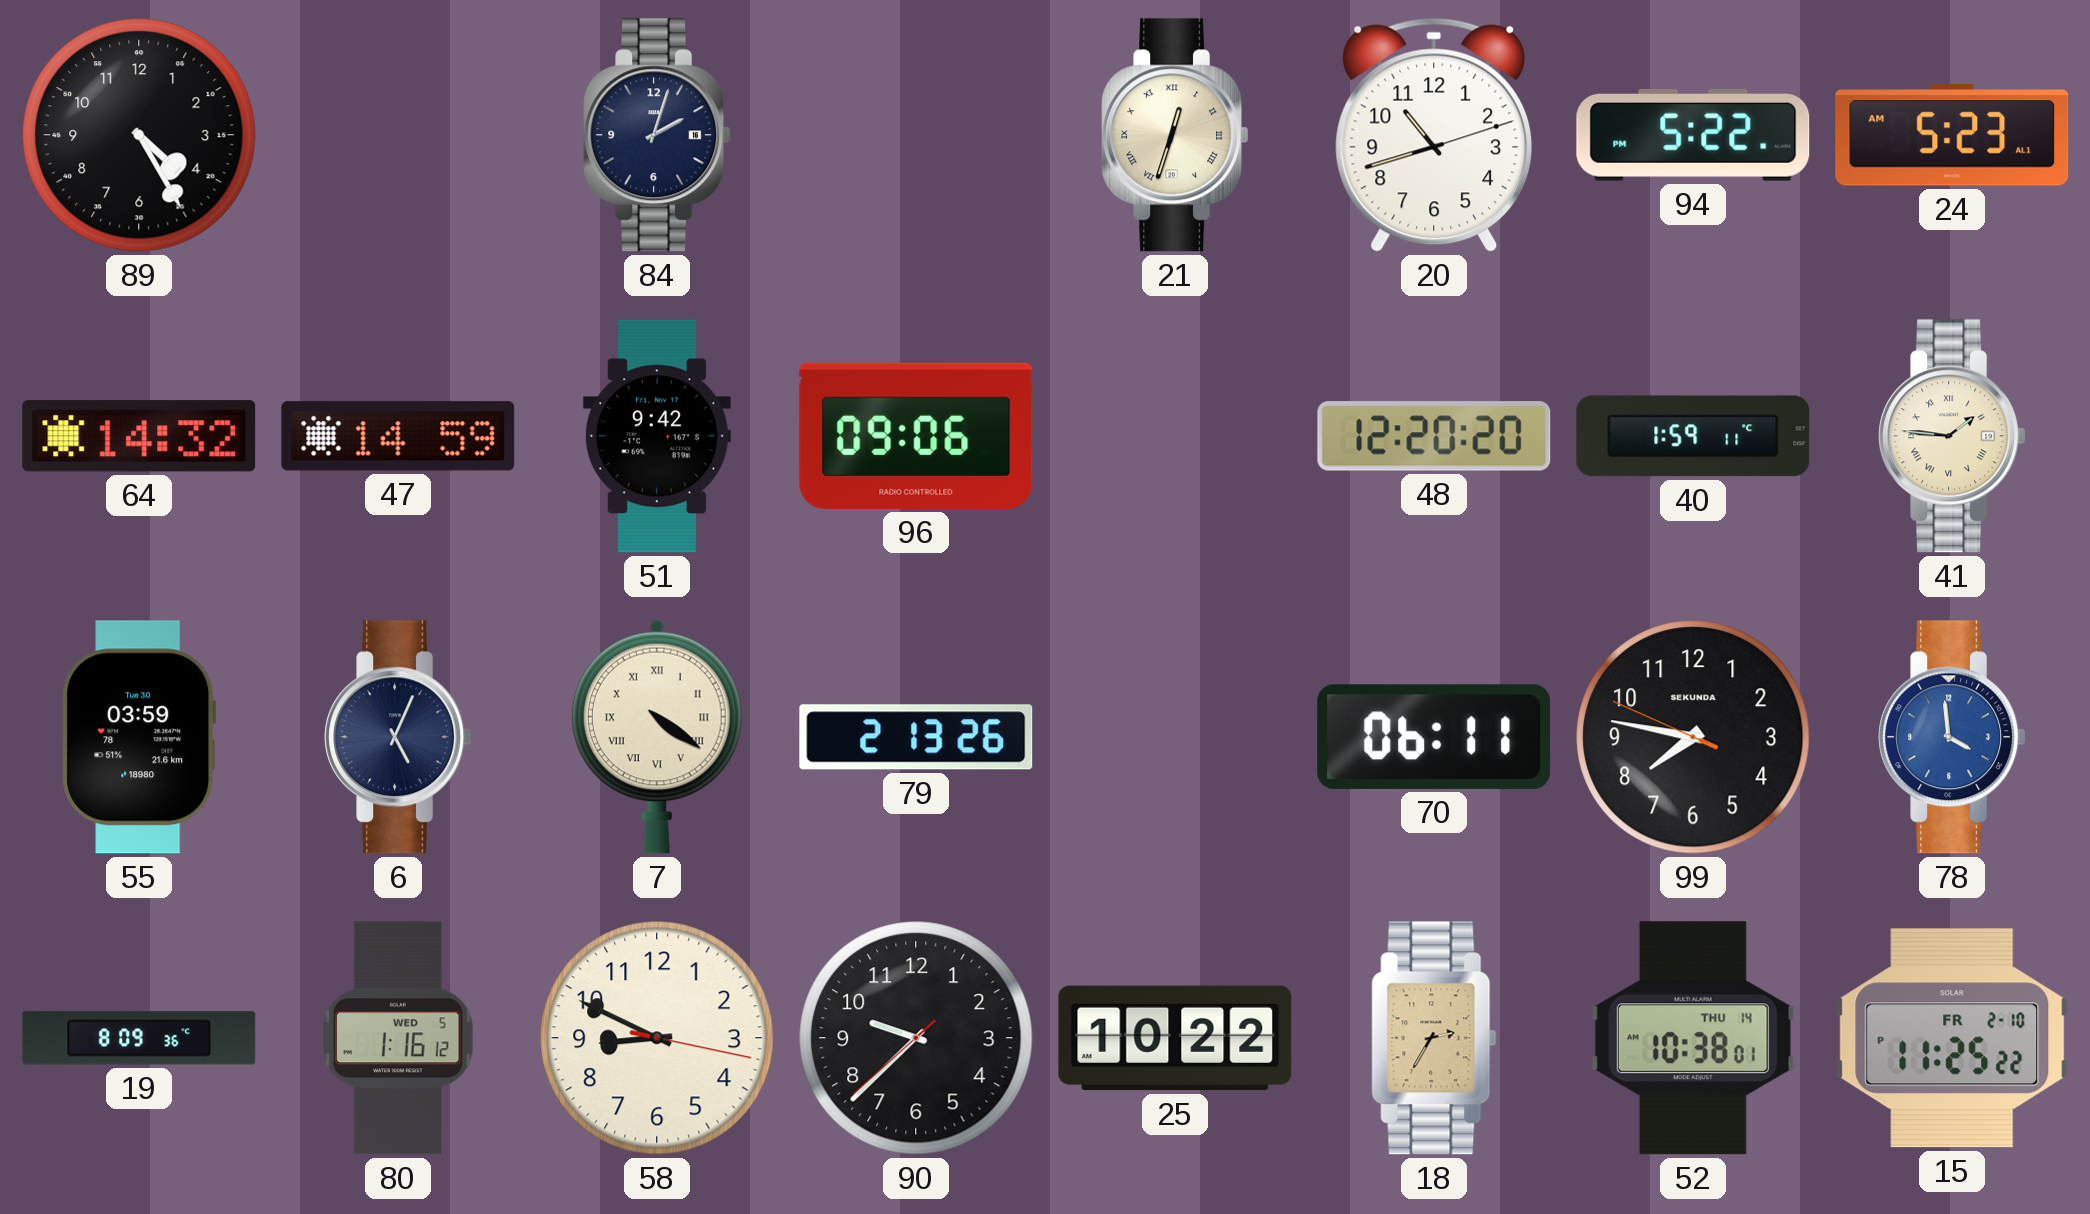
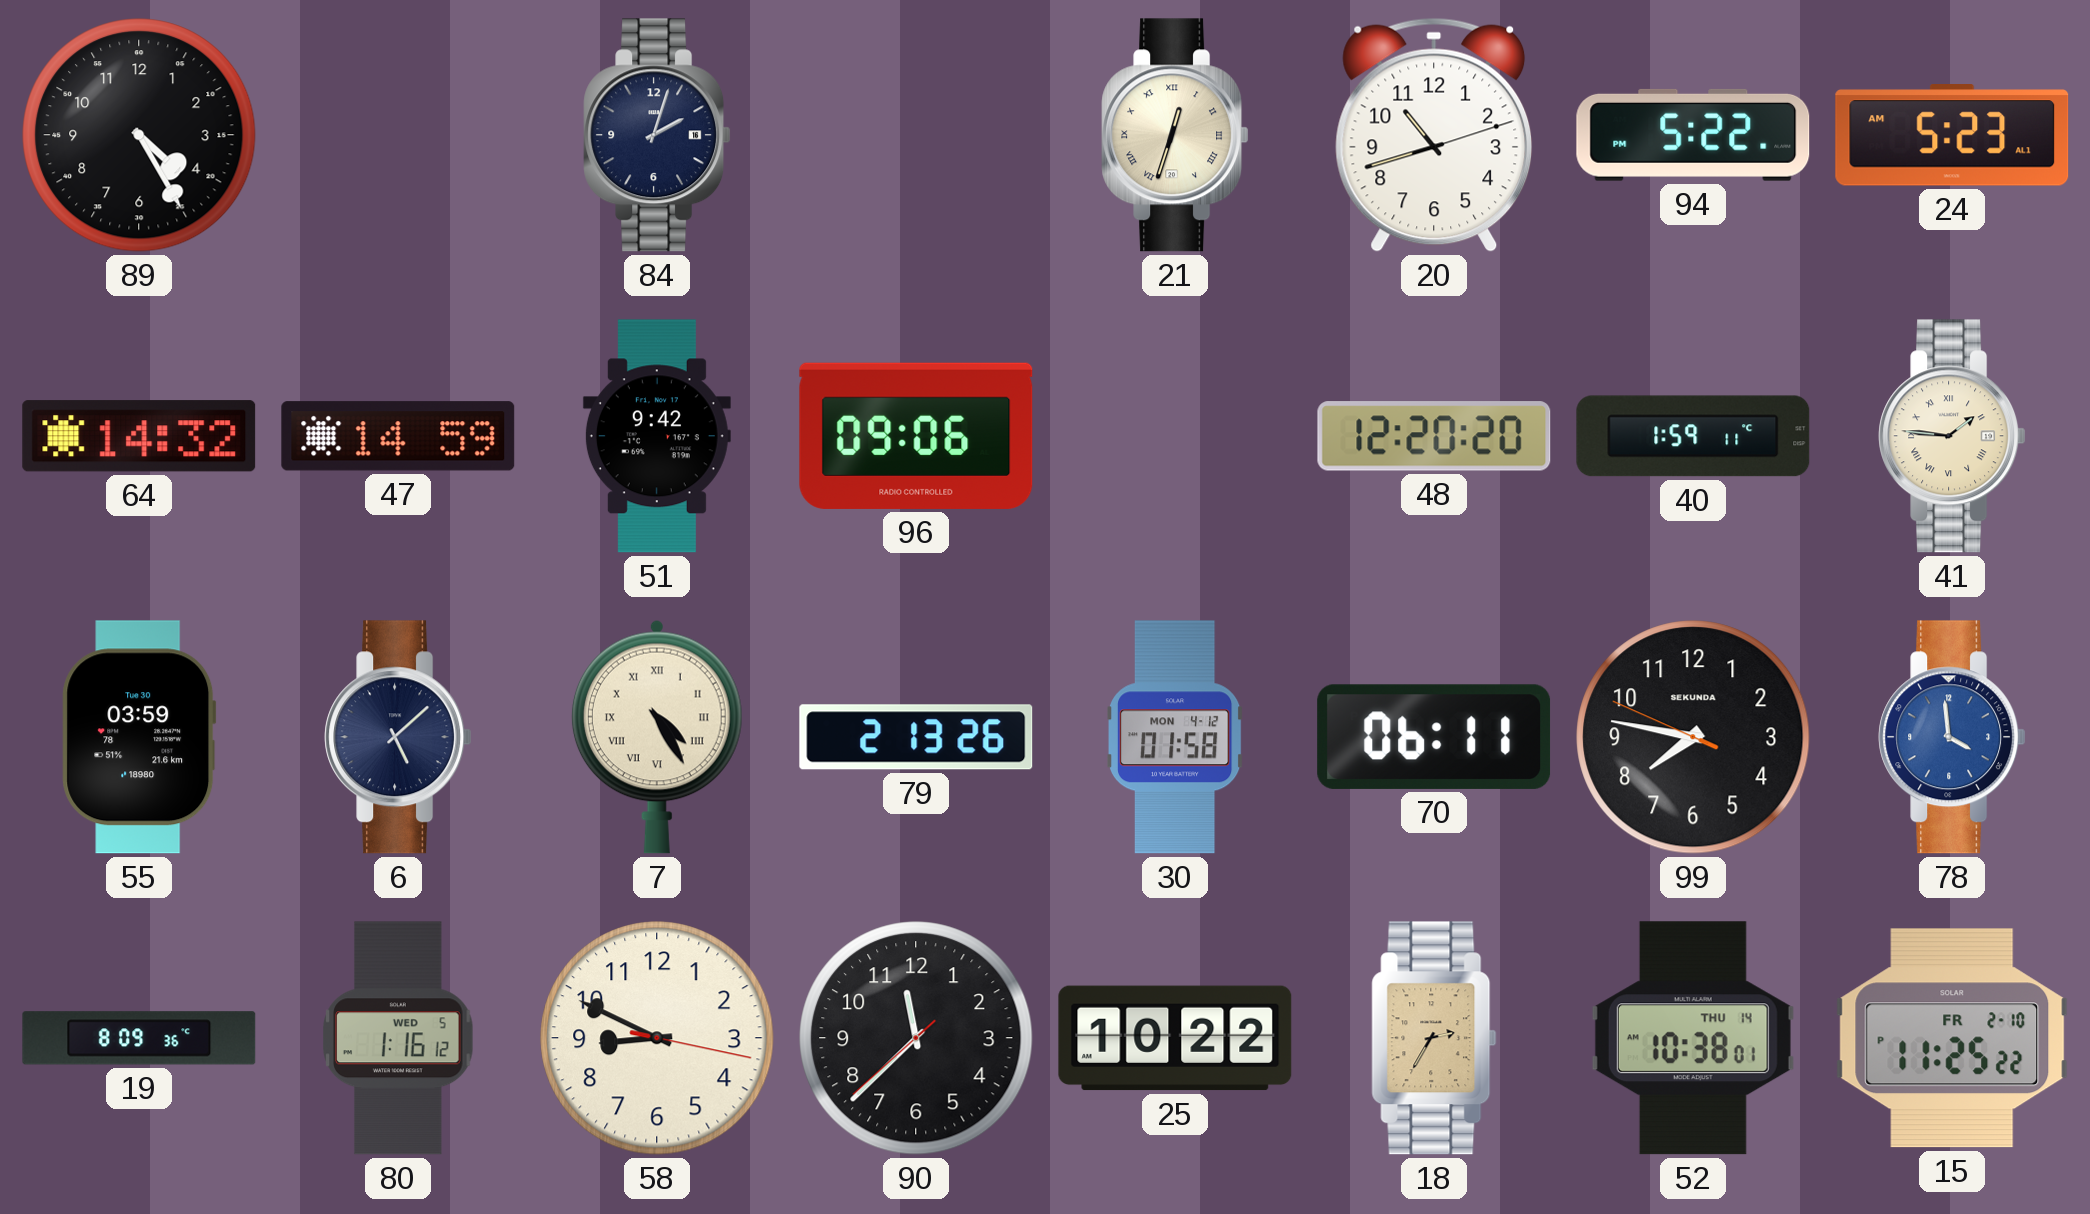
6: 5:04 -> 5:08
7: 4:21 -> 4:25
30: none -> 01:58
90: 9:37 -> 11:37
